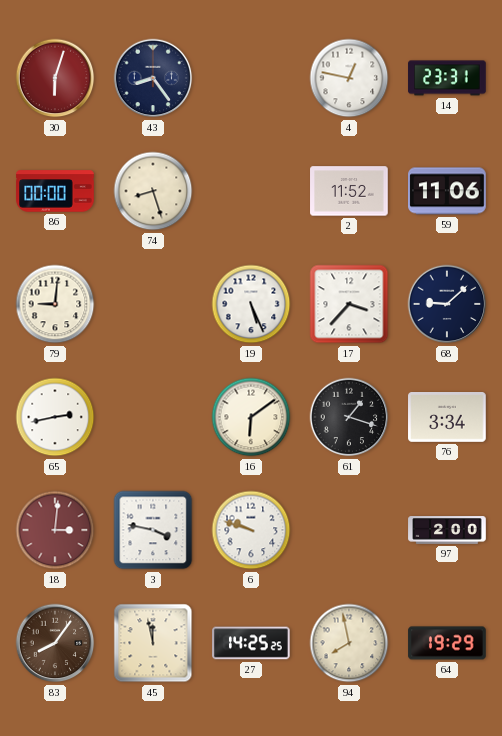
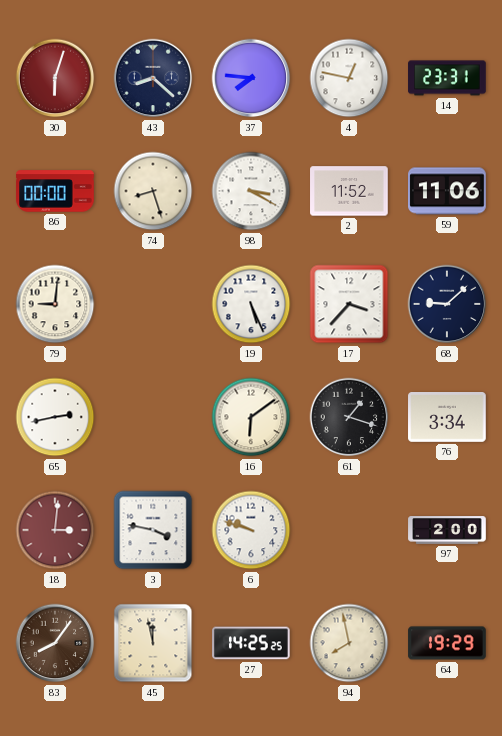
43: 8:24 -> 8:22
37: none -> 7:46
98: none -> 3:20
